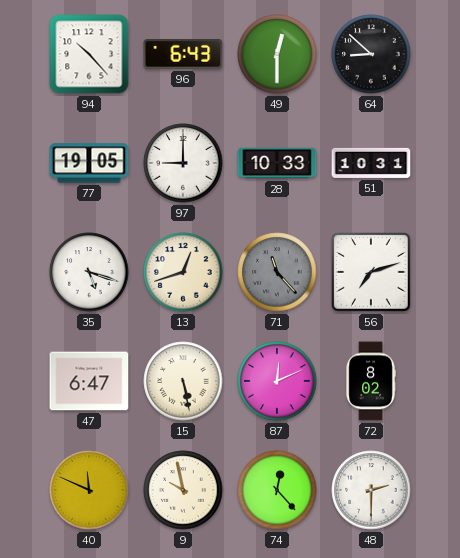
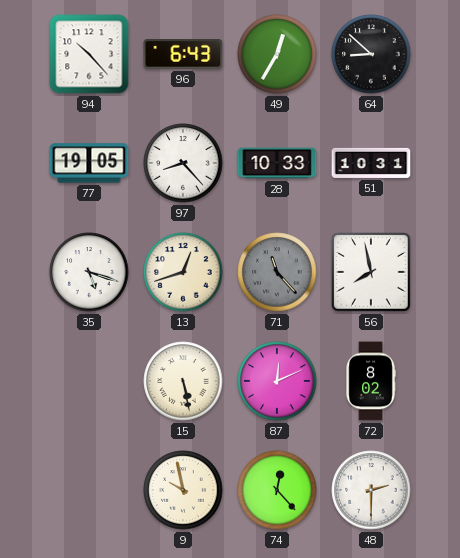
49: 12:30 -> 12:35
97: 9:00 -> 8:23
56: 7:12 -> 7:58
47: 6:47 -> none
40: 11:49 -> none
